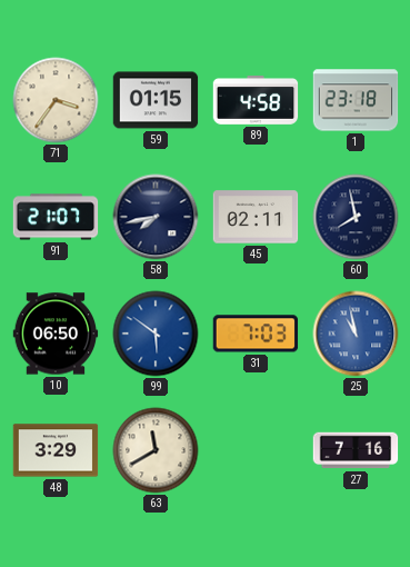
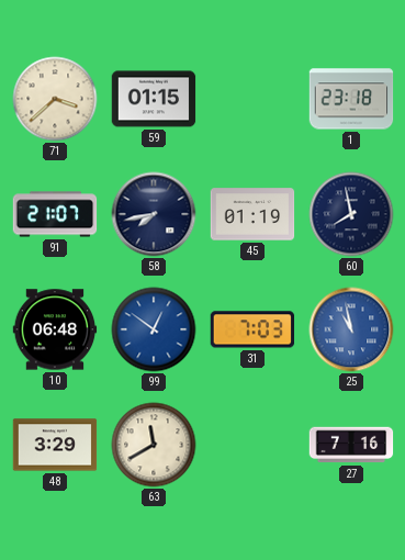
71: 3:36 -> 3:38
89: 4:58 -> none
45: 02:11 -> 01:19
10: 06:50 -> 06:48
99: 5:51 -> 12:51
